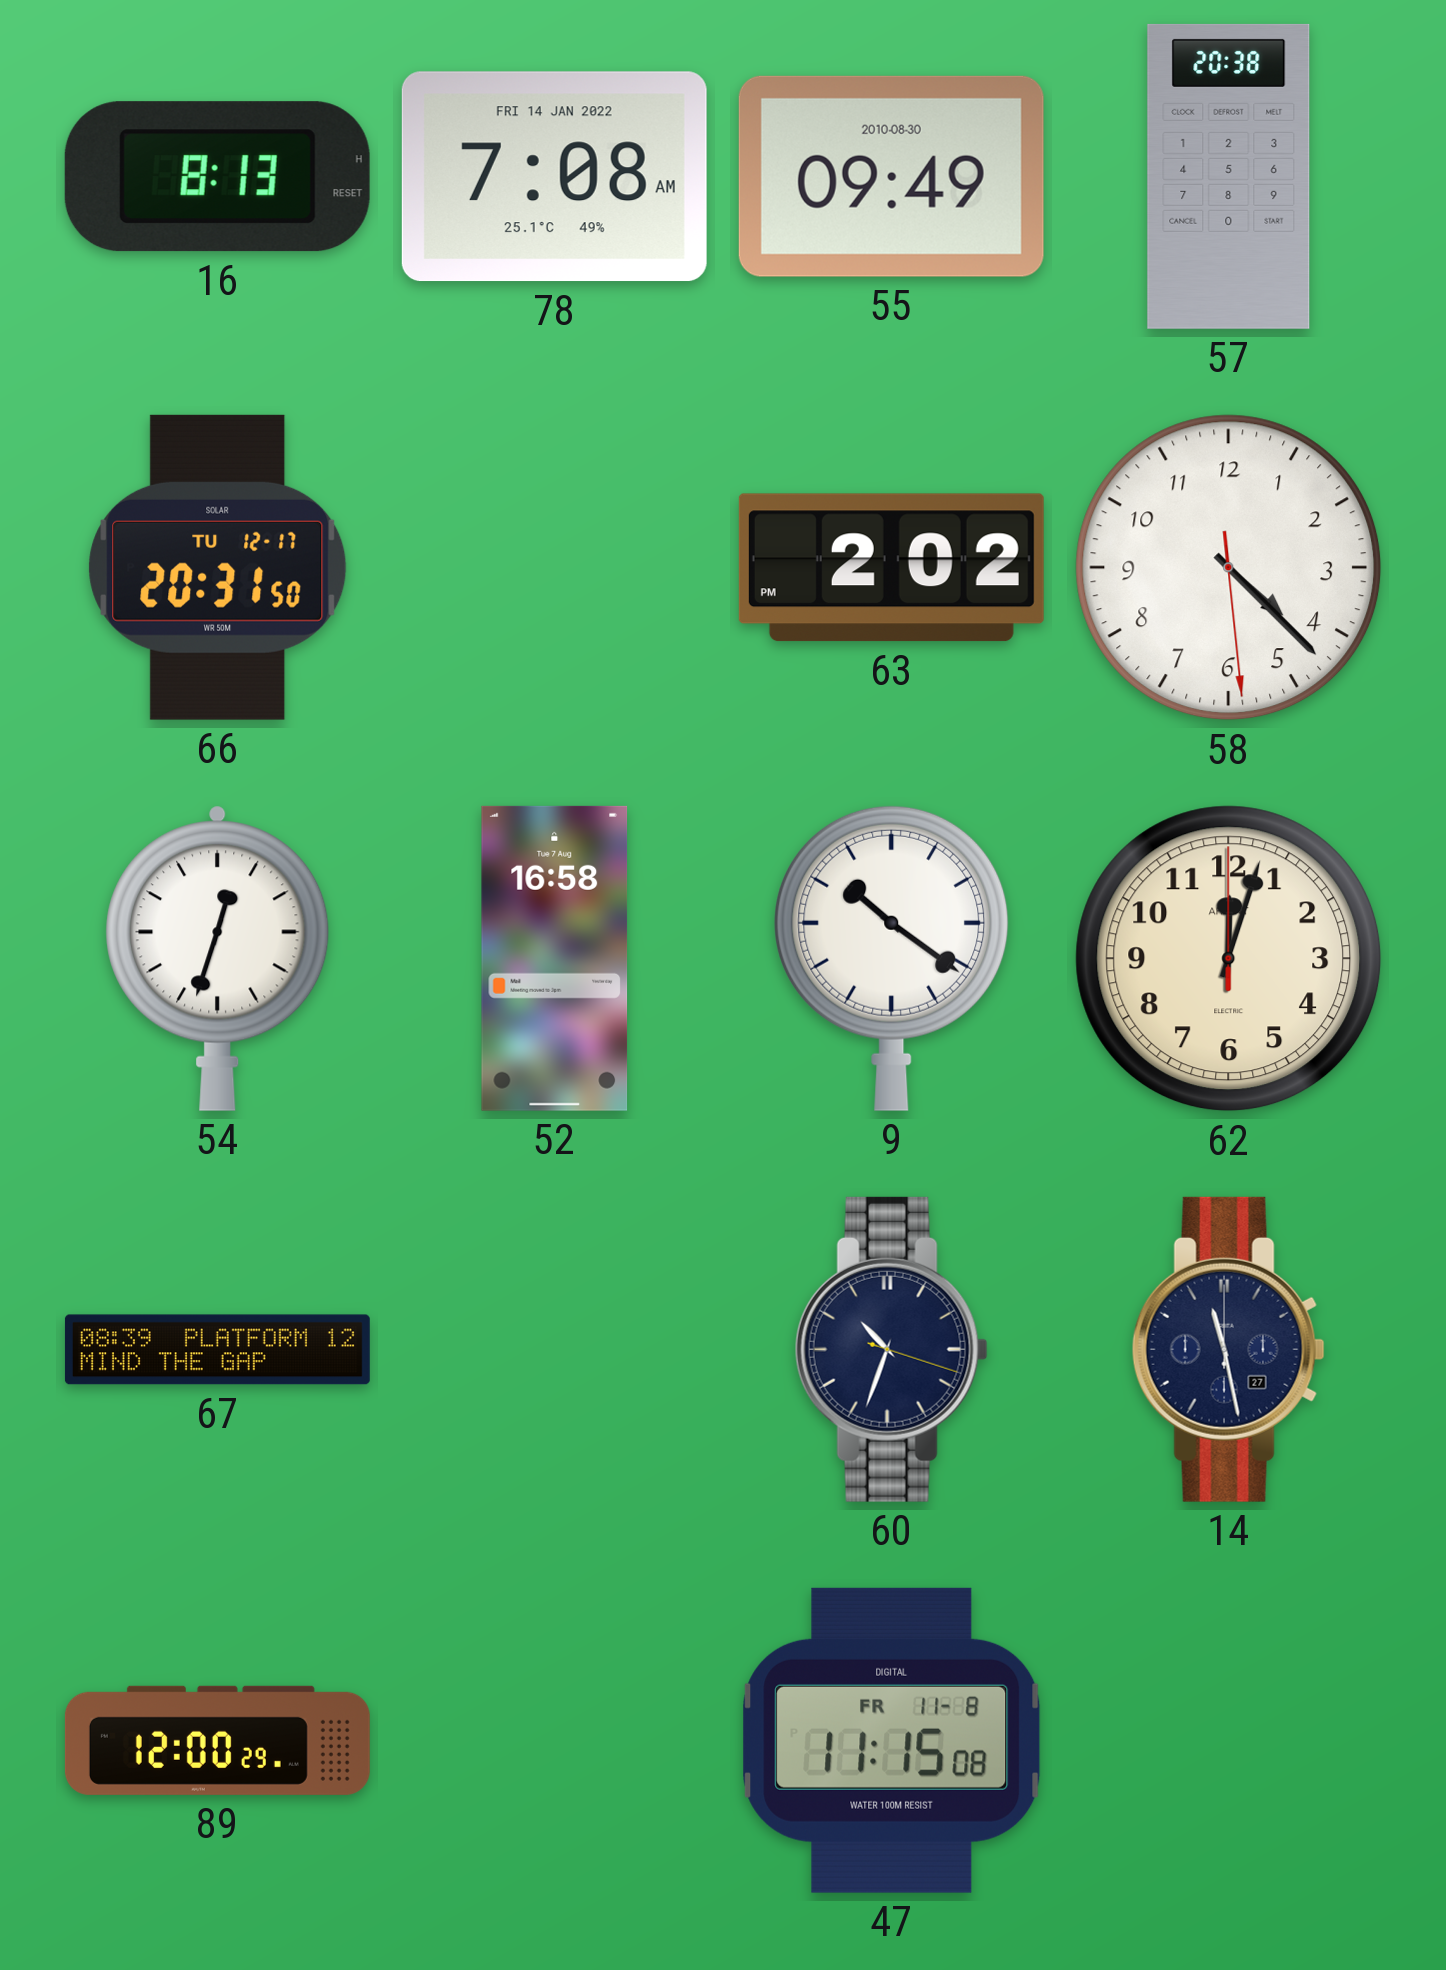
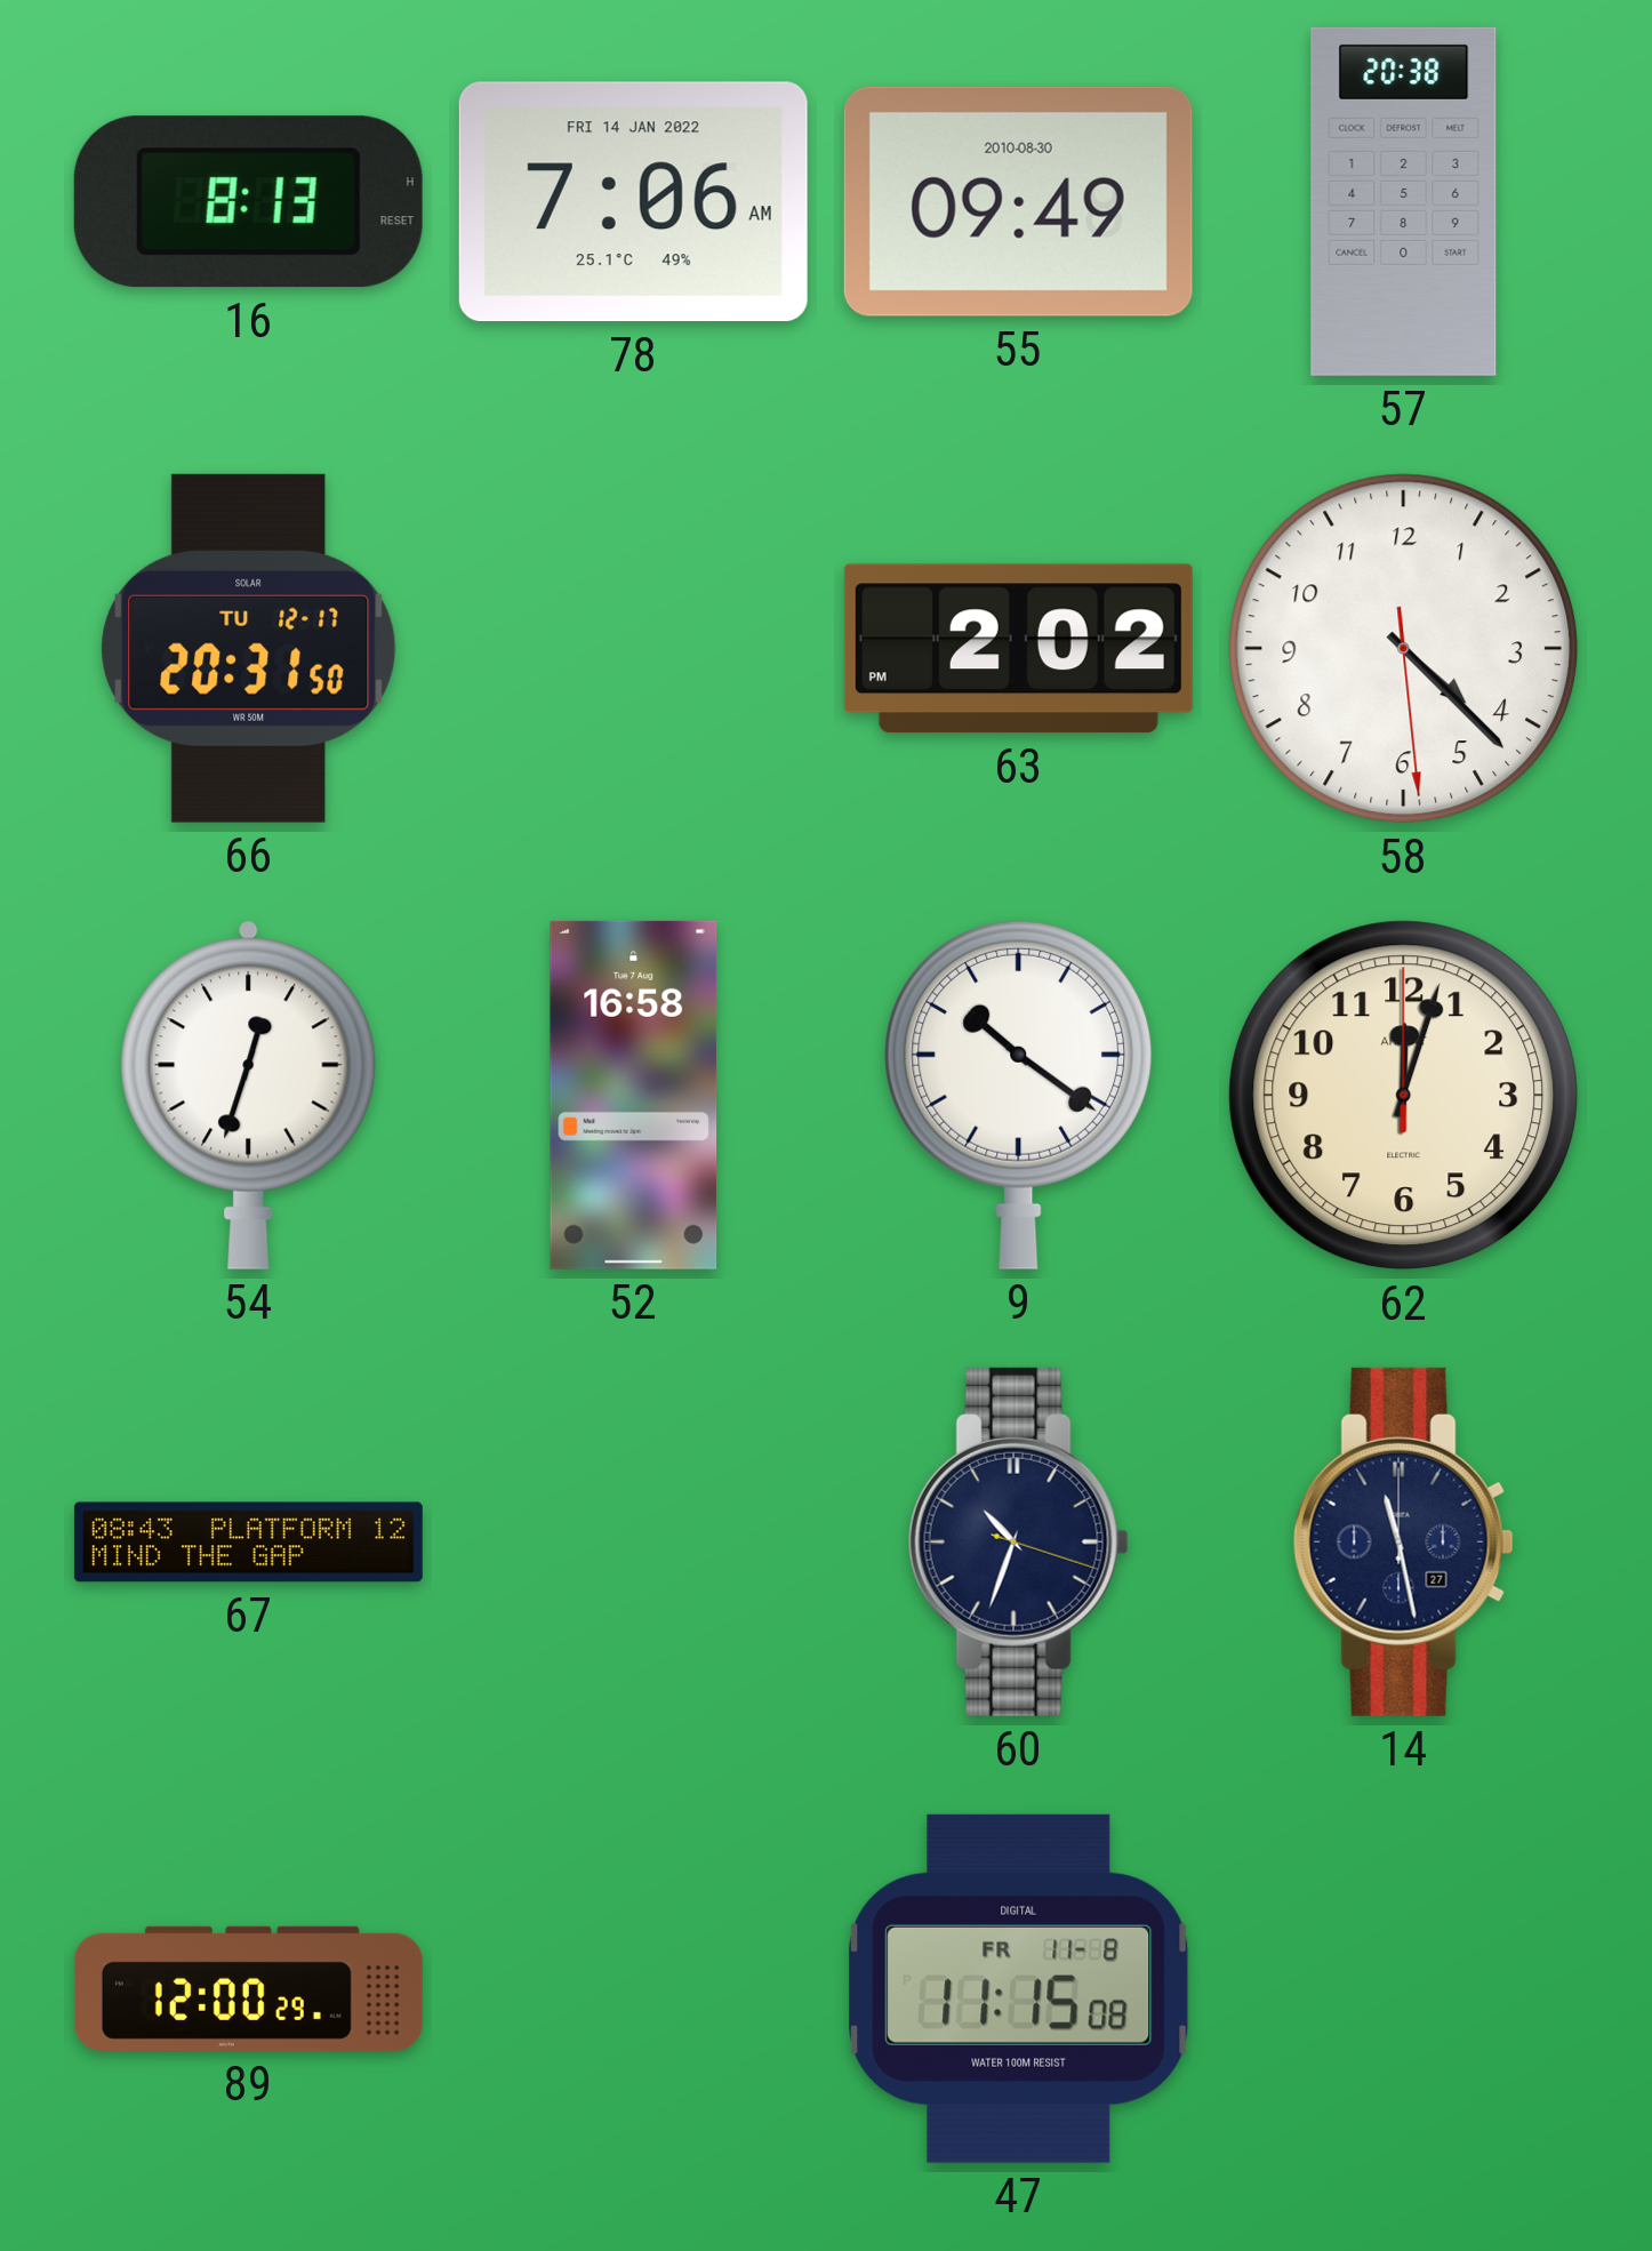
78: 7:08 -> 7:06
67: 08:39 -> 08:43
